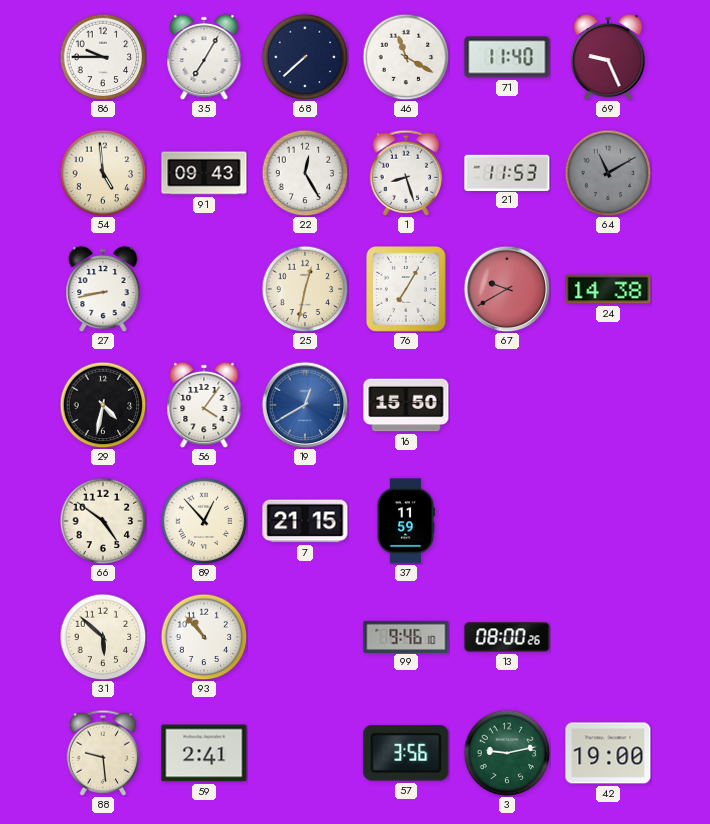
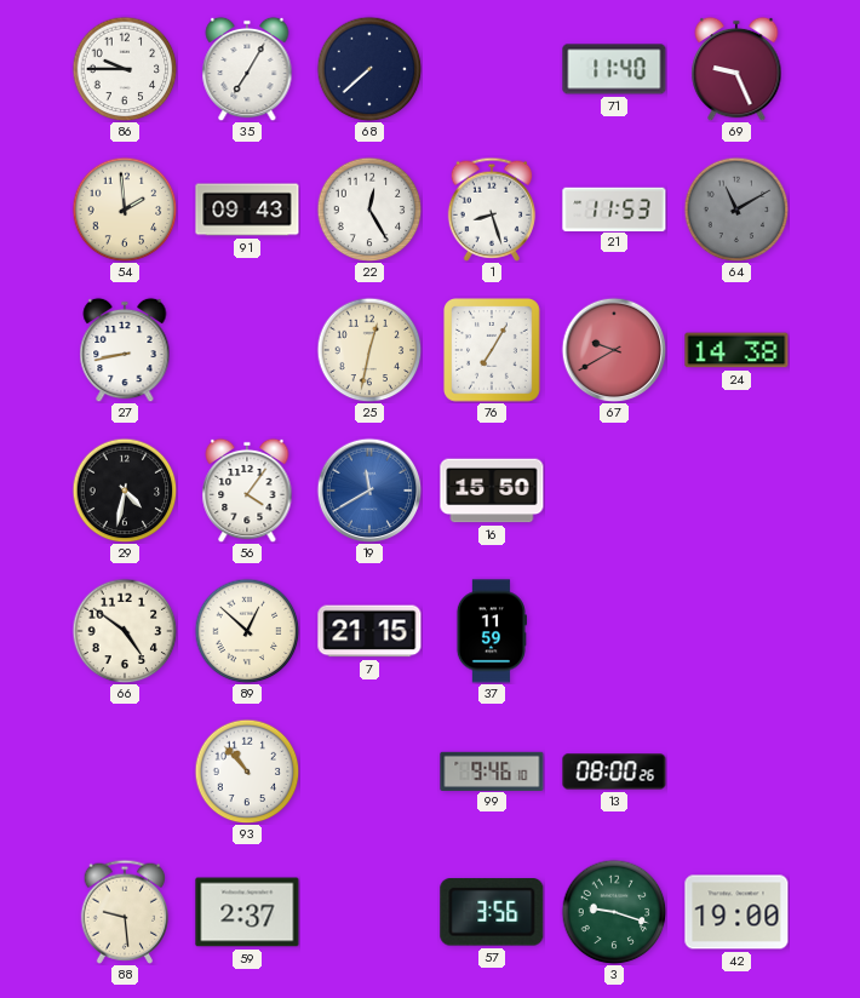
46: 11:20 -> none
54: 4:59 -> 1:59
19: 12:40 -> 11:40
89: 12:53 -> 12:52
31: 5:52 -> none
59: 2:41 -> 2:37
3: 9:13 -> 9:18
